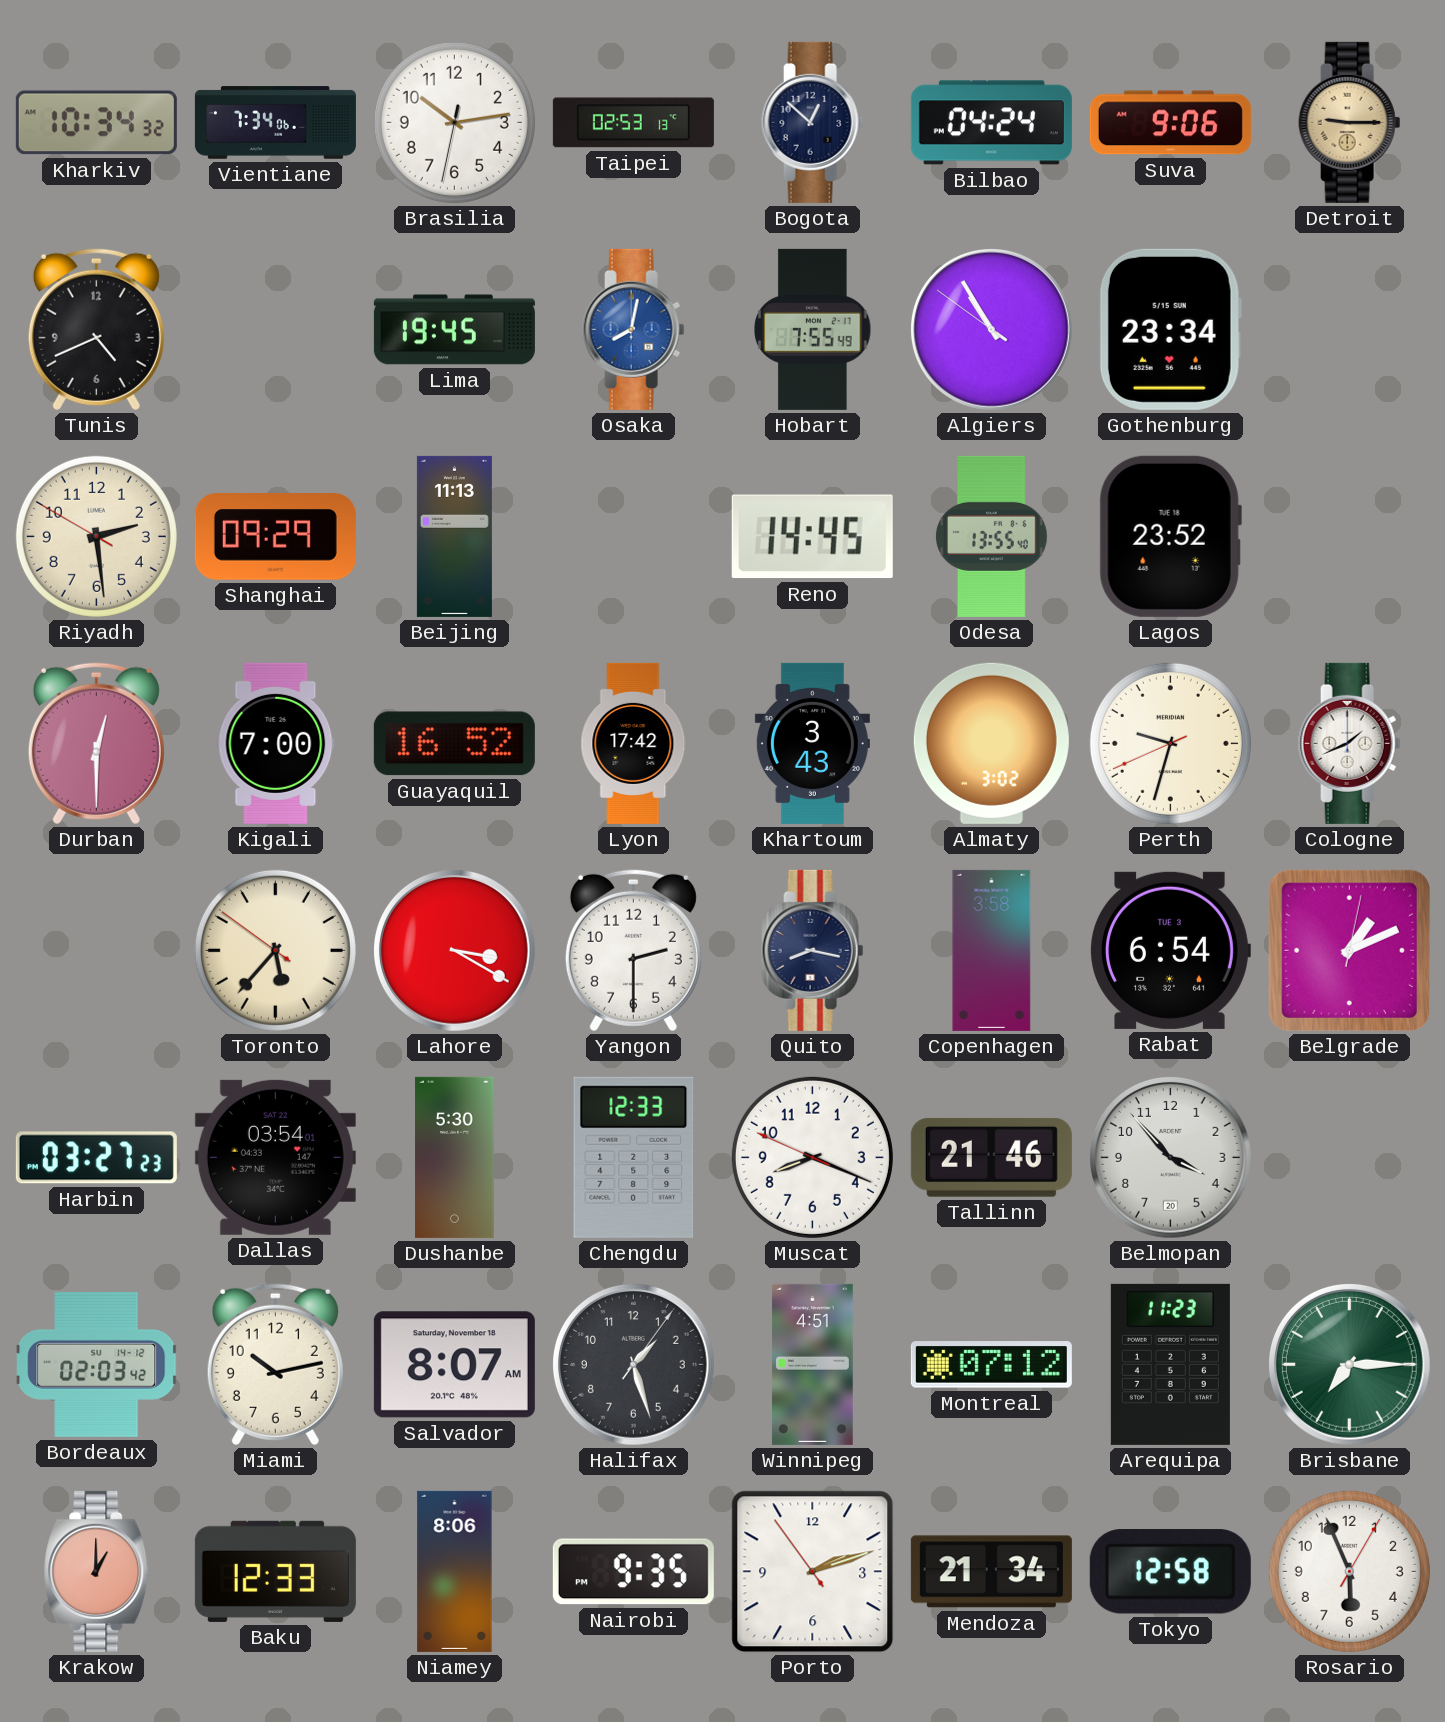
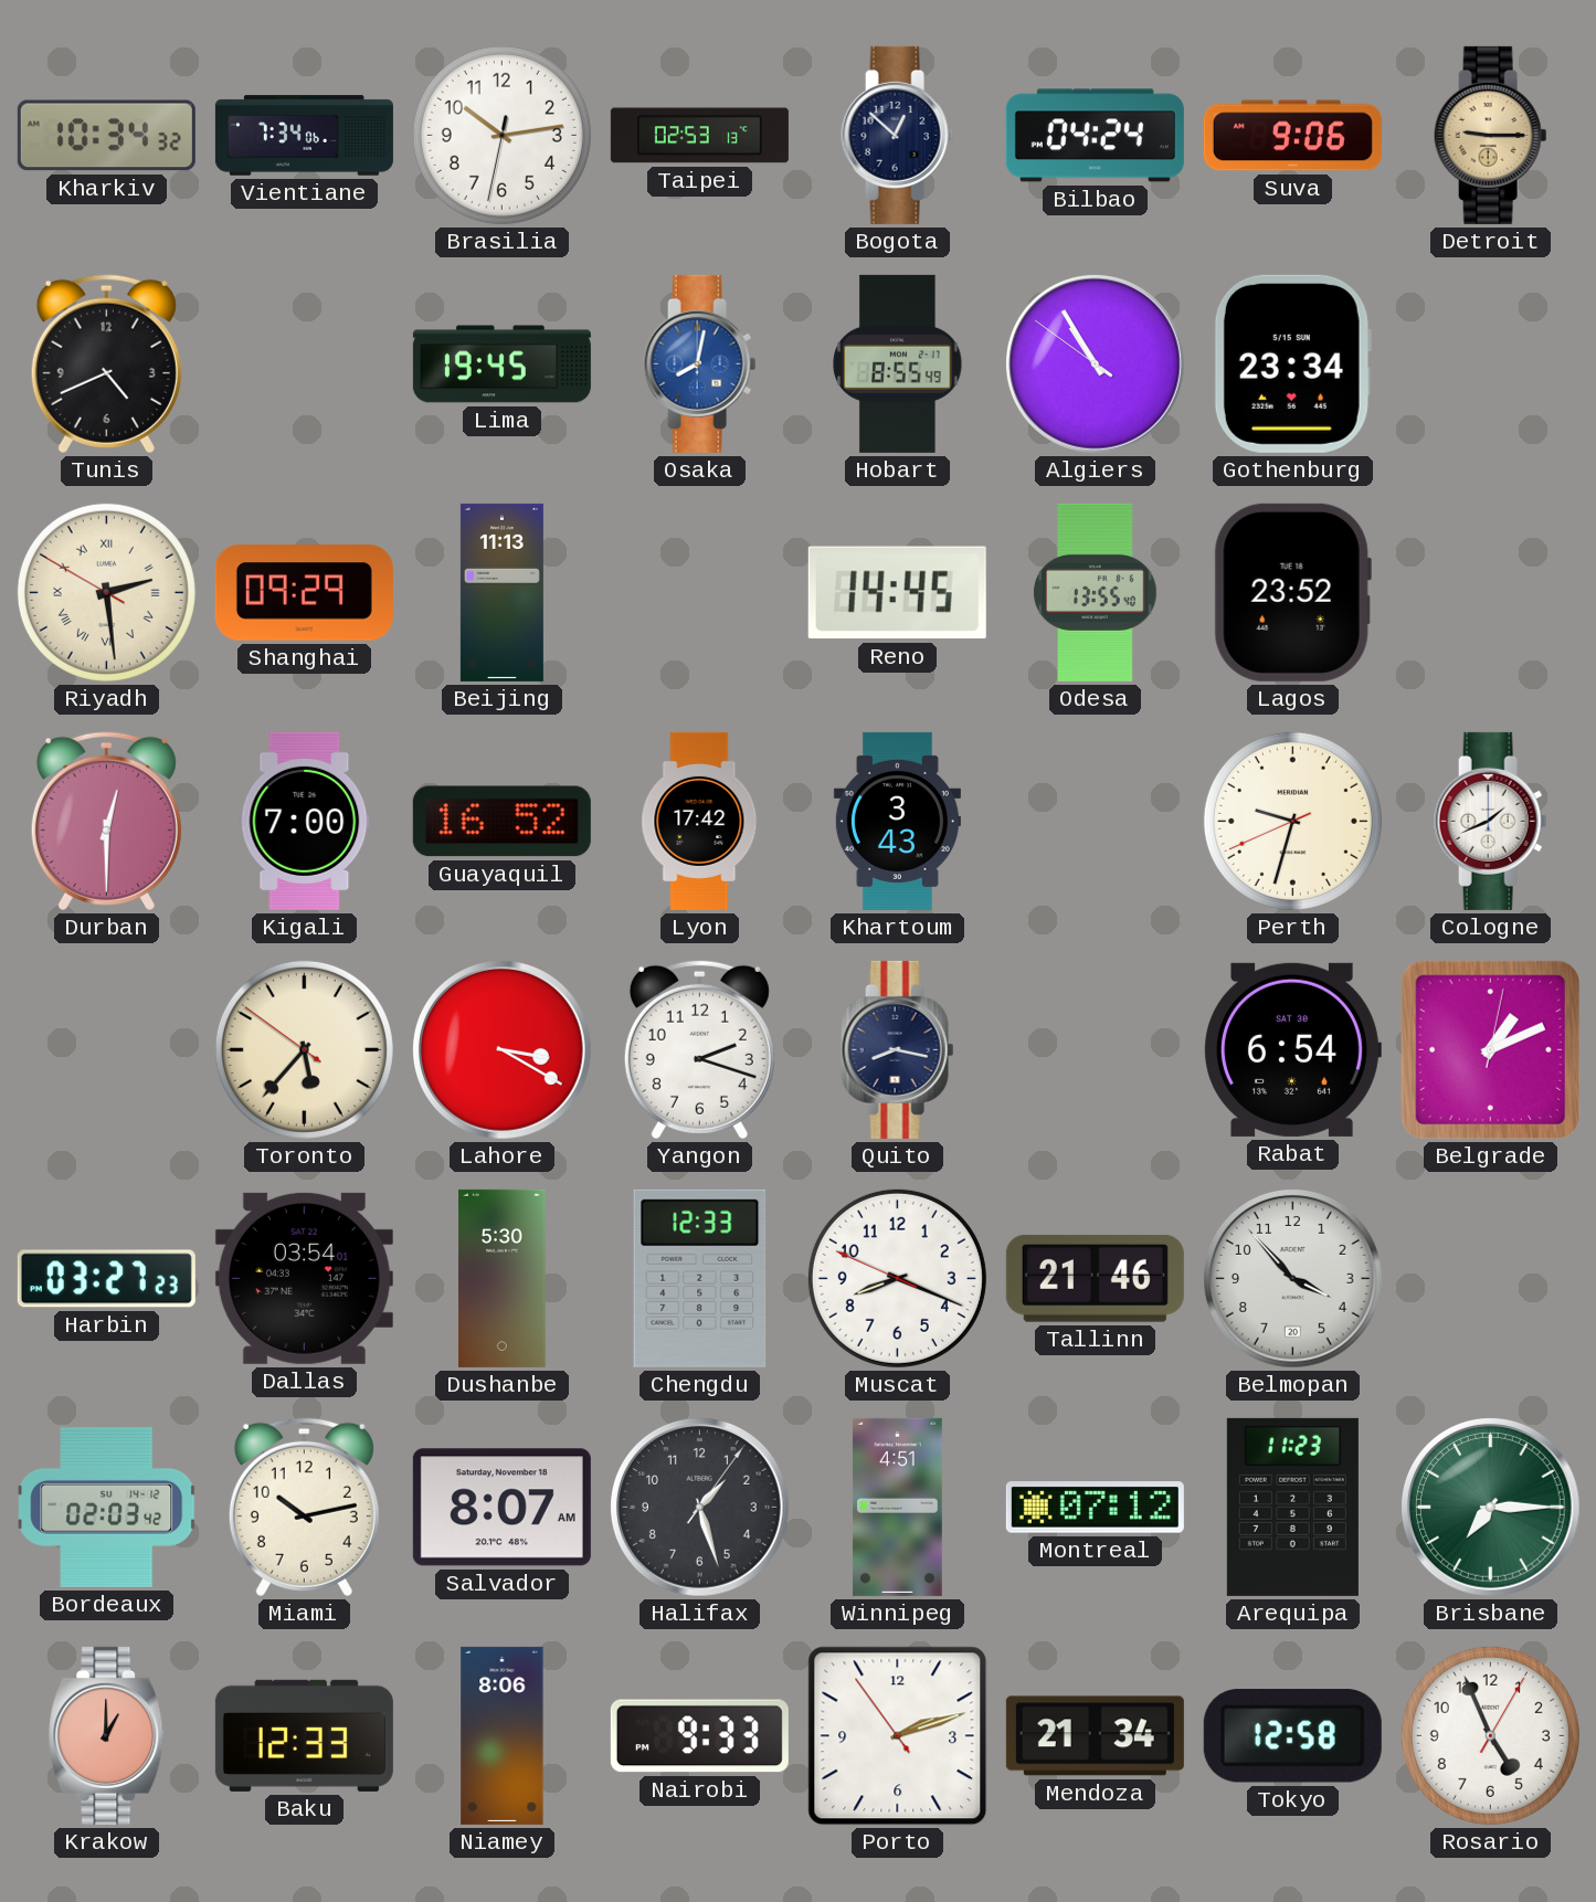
Hobart: 7:55 -> 8:55
Riyadh numerals: Arabic -> Roman
Almaty: 3:02 -> none
Yangon: 2:30 -> 2:18
Copenhagen: 3:58 -> none
Rabat date: TUE 3 -> SAT 30
Nairobi: 9:35 -> 9:33
Rosario: 5:56 -> 4:56
